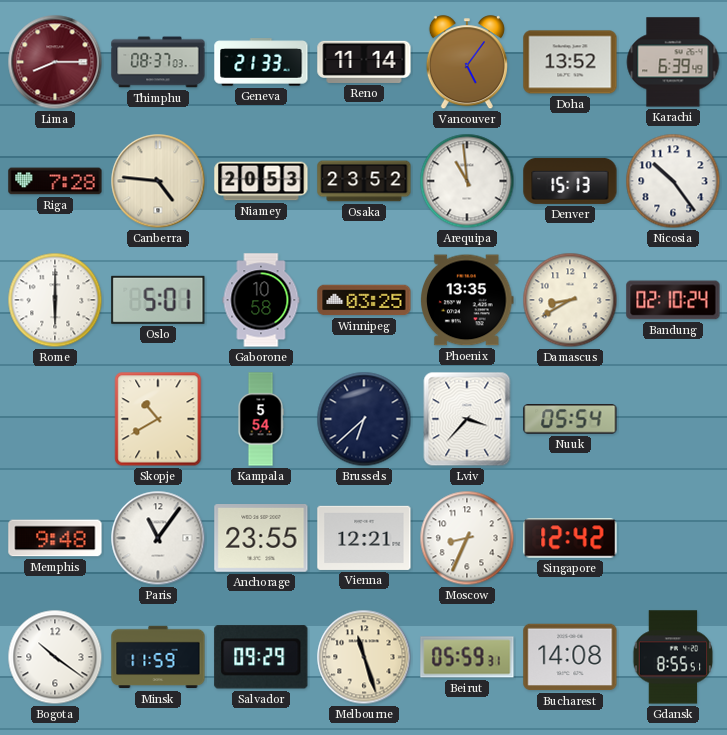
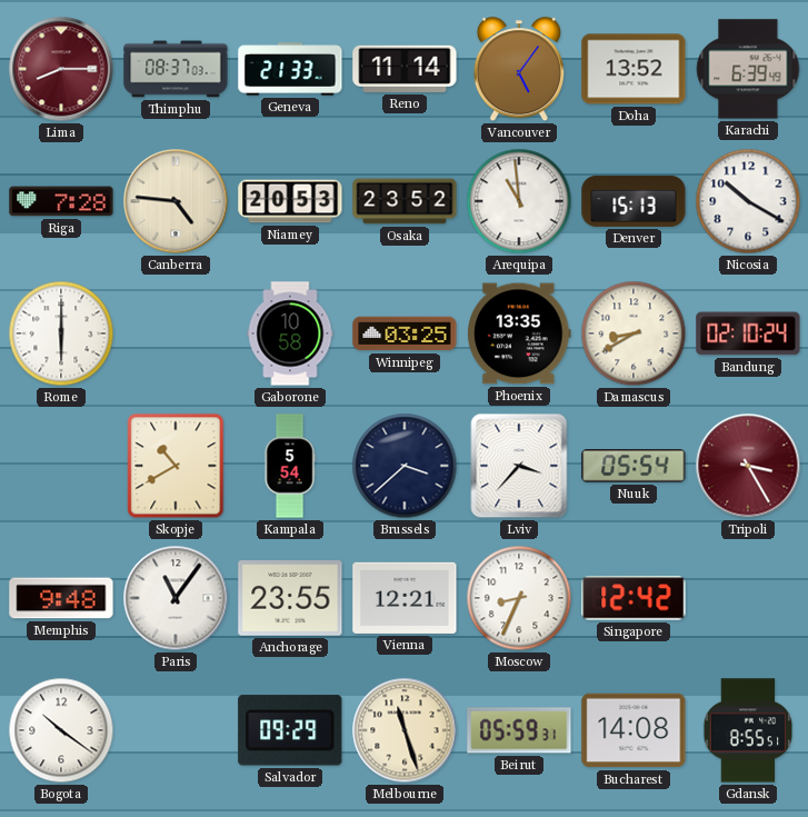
Nicosia: 10:24 -> 10:20
Oslo: 5:01 -> none
Brussels: 6:38 -> 3:38
Tripoli: none -> 3:25
Minsk: 11:59 -> none
